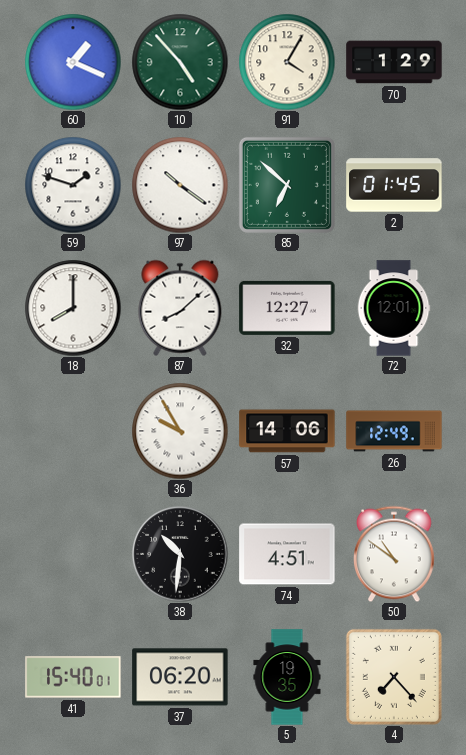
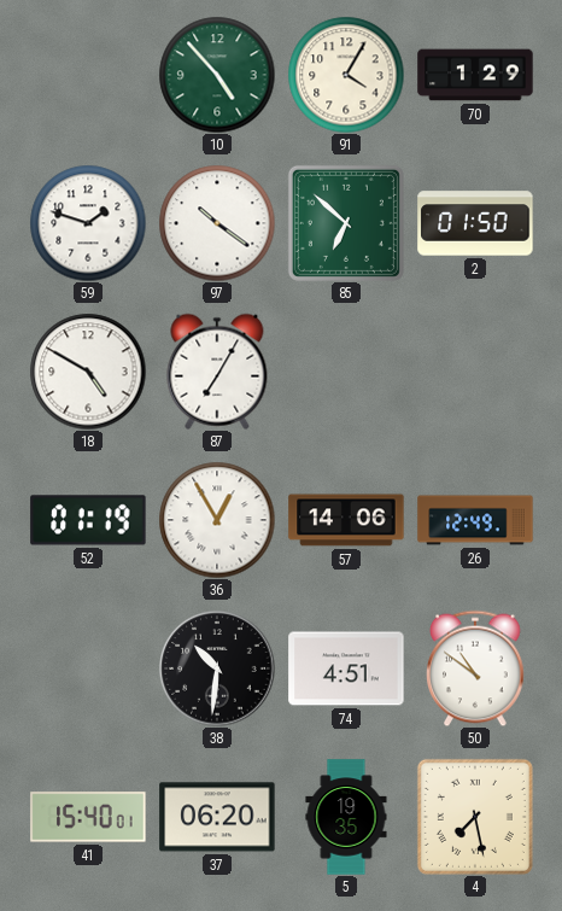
60: 1:19 -> none
2: 01:45 -> 01:50
18: 8:00 -> 4:50
87: 8:08 -> 7:05
32: 12:27 -> none
72: 12:01 -> none
52: none -> 01:19
36: 9:55 -> 12:55
4: 7:23 -> 7:28
